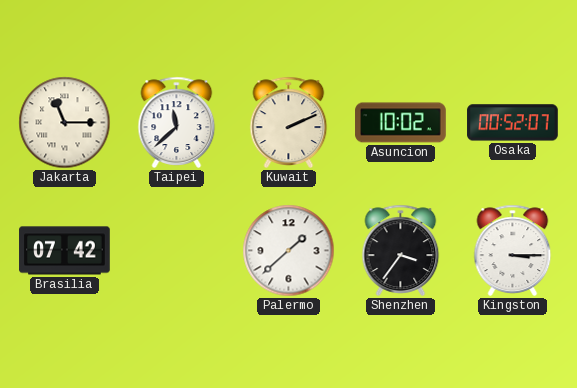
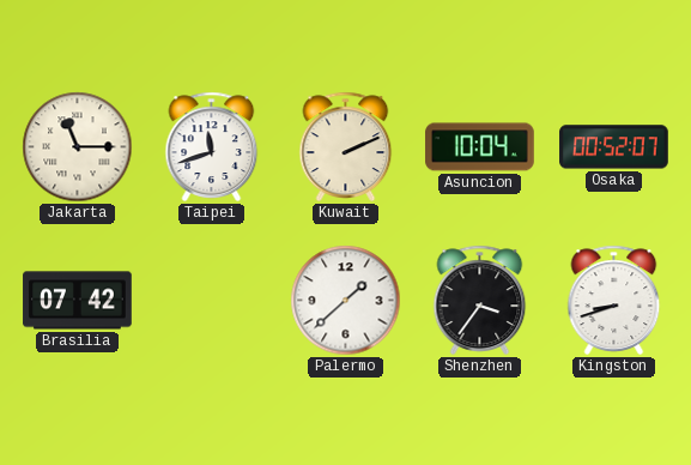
Taipei: 11:38 -> 11:42
Asuncion: 10:02 -> 10:04
Kingston: 3:15 -> 8:42
